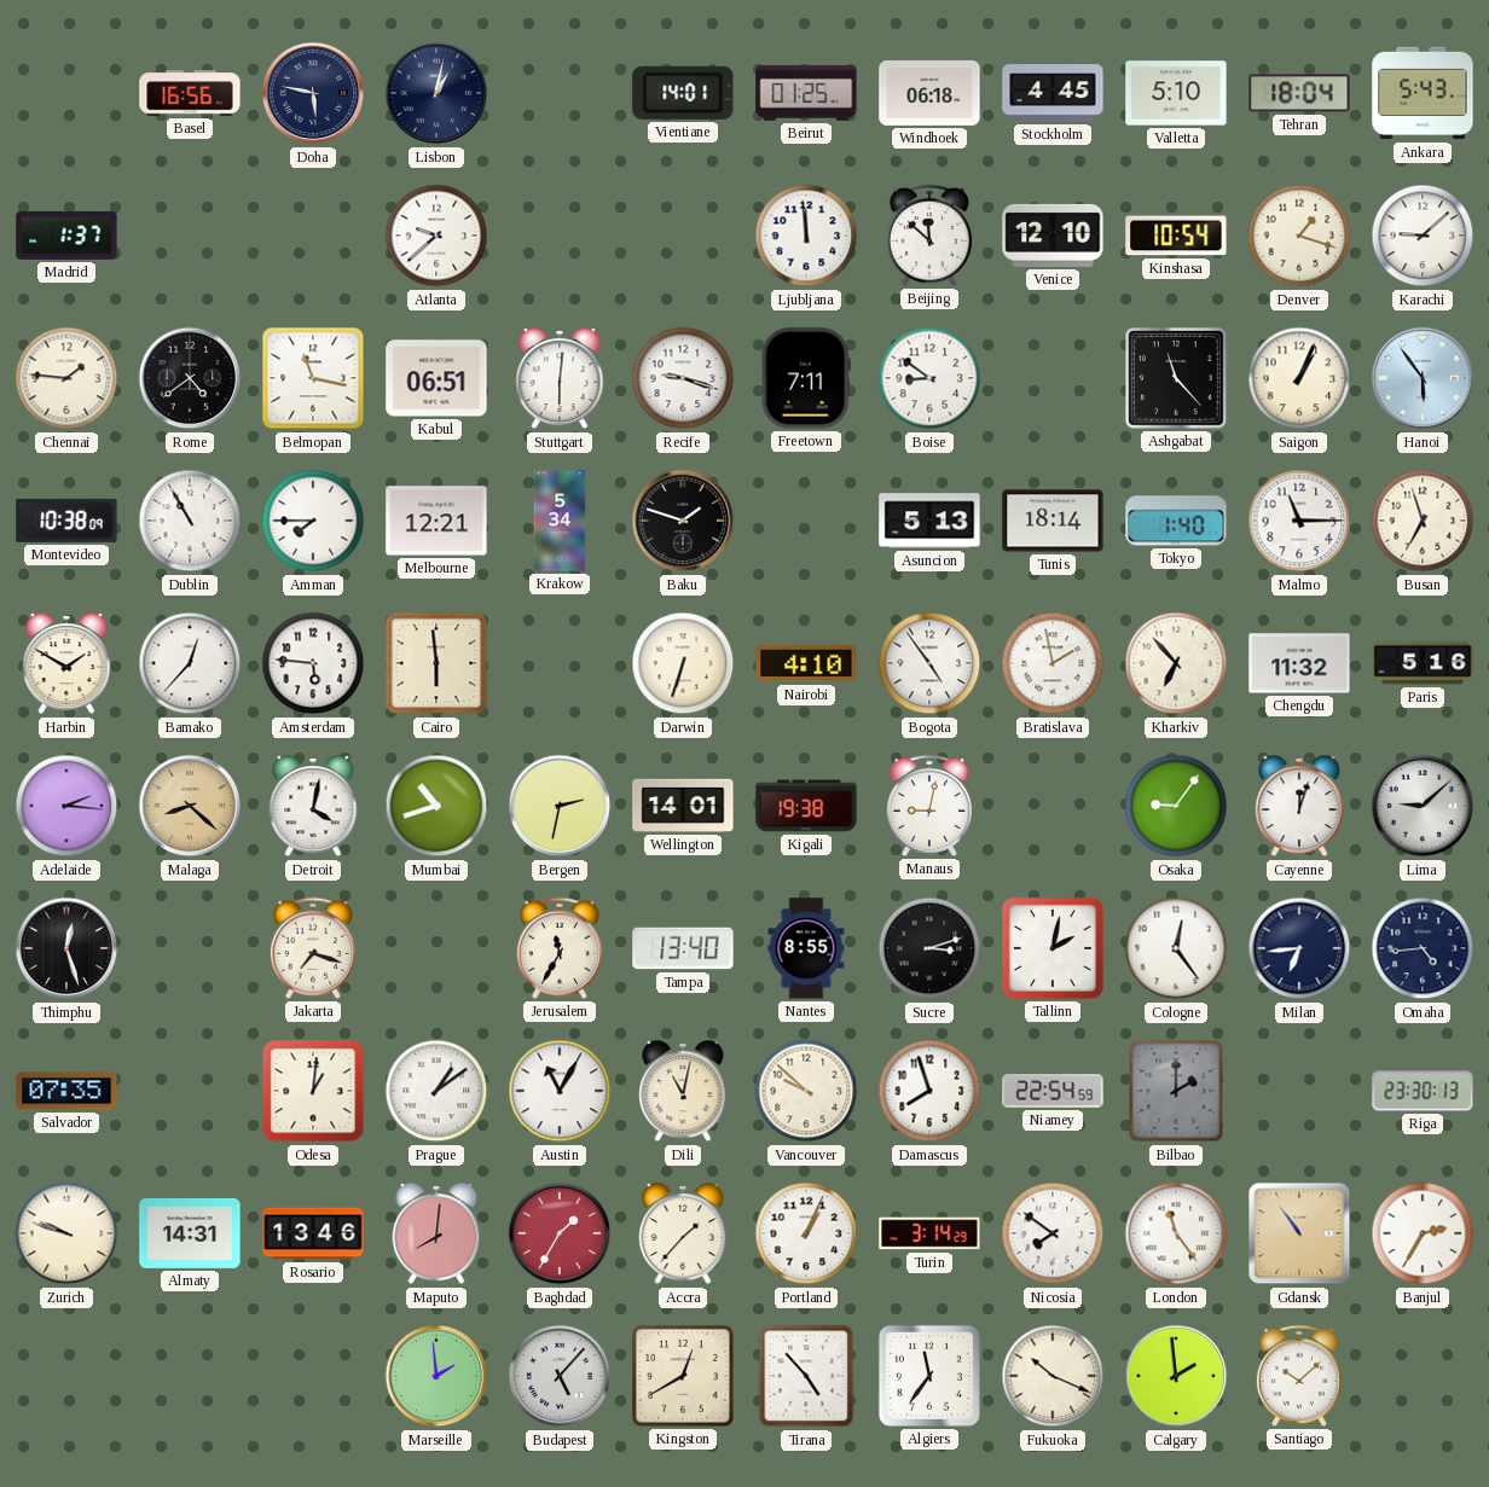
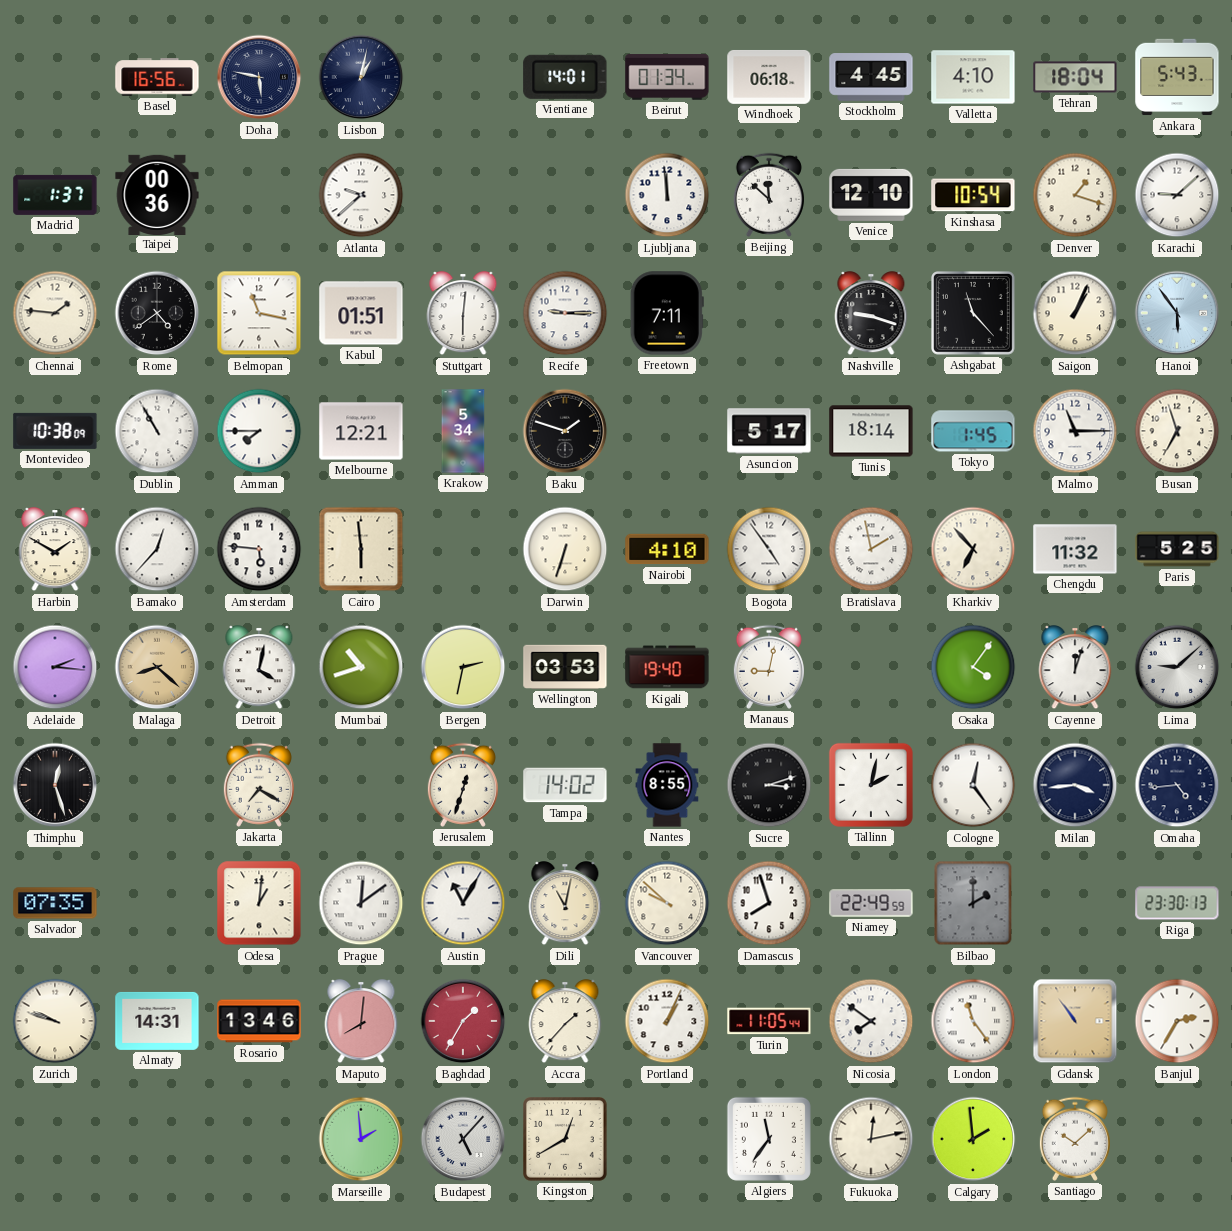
Beirut: 01:25 -> 01:34
Valletta: 5:10 -> 4:10
Taipei: none -> 00:36
Kabul: 06:51 -> 01:51
Recife: 9:18 -> 9:15
Boise: 8:51 -> none
Nashville: none -> 9:18
Asuncion: 5:13 -> 5:17
Tokyo: 1:40 -> 1:45
Paris: 5:16 -> 5:25
Wellington: 14:01 -> 03:53
Kigali: 19:38 -> 19:40
Osaka: 9:06 -> 4:06
Jakarta: 7:18 -> 7:20
Jerusalem: 11:35 -> 12:33
Tampa: 13:40 -> 14:02
Milan: 6:44 -> 3:44
Prague: 1:09 -> 12:09
Niamey: 22:54 -> 22:49
Turin: 3:14 -> 11:05
Tirana: 4:53 -> none
Fukuoka: 10:19 -> 12:13
